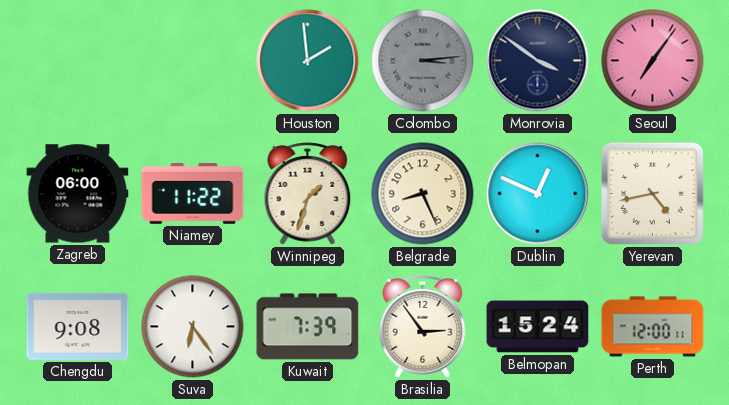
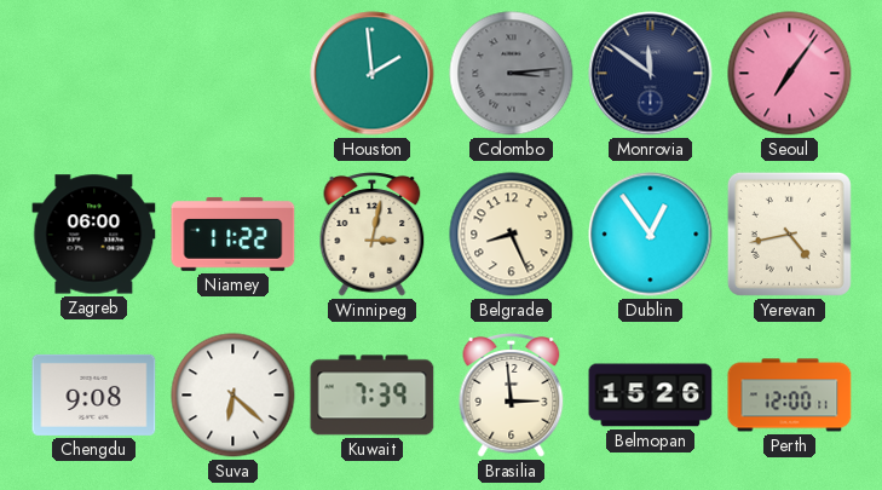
Monrovia: 3:51 -> 11:51
Winnipeg: 1:33 -> 3:02
Dublin: 12:49 -> 12:54
Suva: 6:24 -> 6:22
Brasilia: 2:54 -> 2:59
Belmopan: 15:24 -> 15:26
